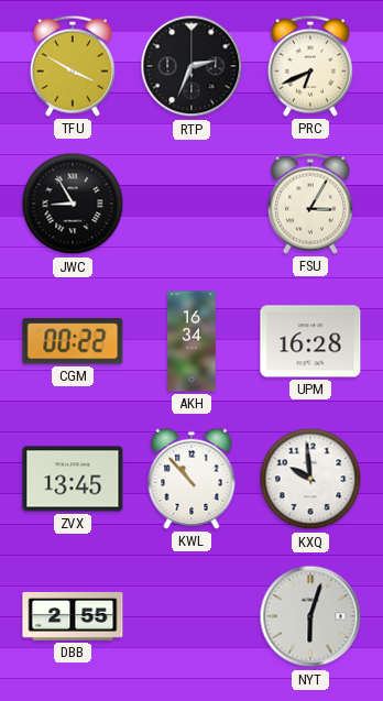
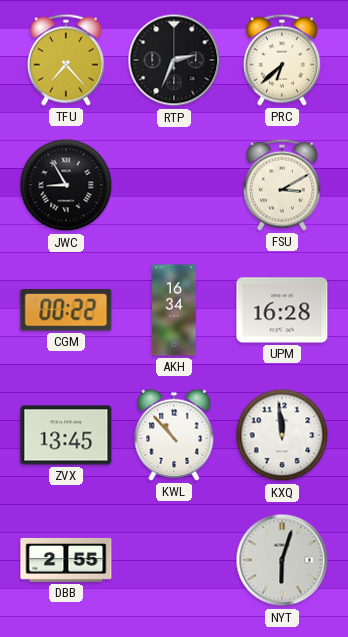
TFU: 3:50 -> 7:23
PRC: 6:41 -> 6:38
FSU: 3:05 -> 3:10
KXQ: 9:59 -> 11:59
